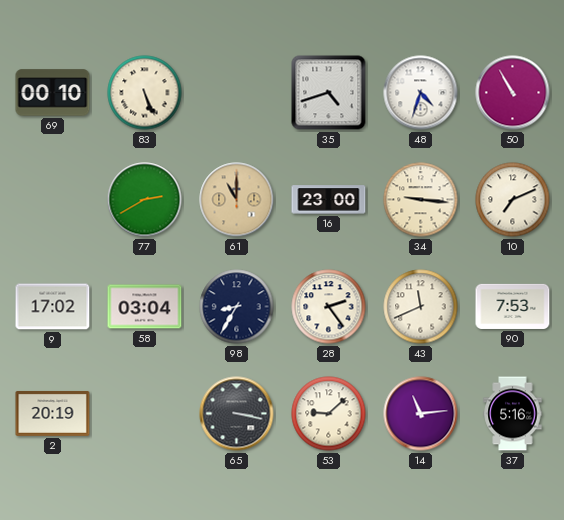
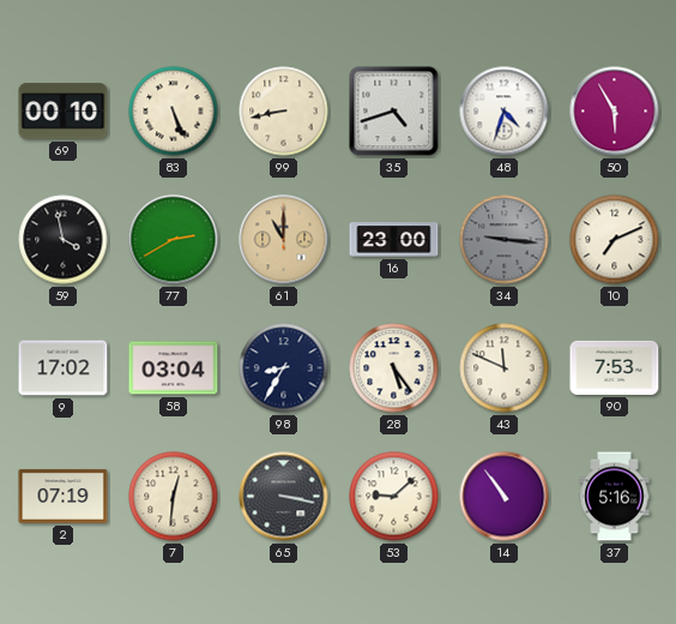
99: none -> 8:43
50: 10:55 -> 5:55
59: none -> 3:58
34 dial: cream -> grey
28: 2:24 -> 5:24
43: 11:41 -> 11:49
2: 20:19 -> 07:19
7: none -> 12:31
14: 11:14 -> 10:54
